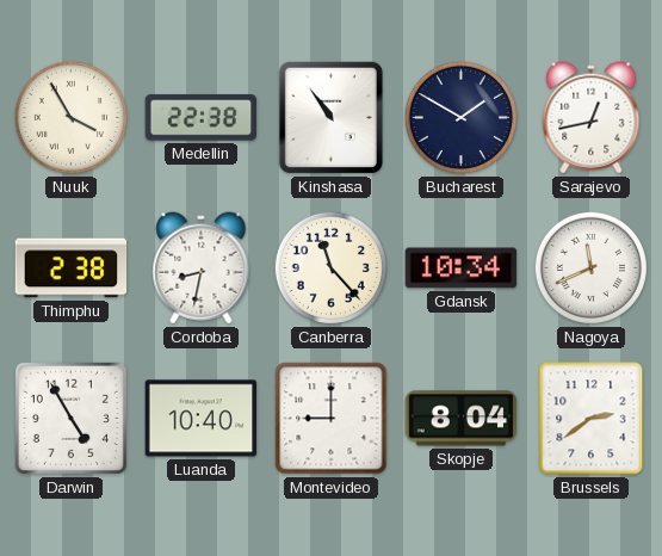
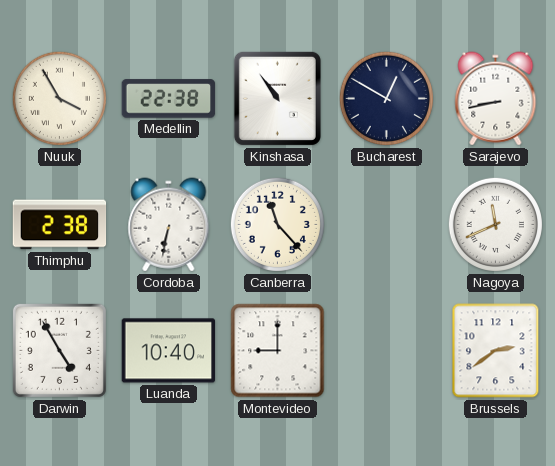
Bucharest: 1:50 -> 12:50
Sarajevo: 12:43 -> 8:43
Cordoba: 8:32 -> 6:32
Gdansk: 10:34 -> none
Skopje: 8:04 -> none
